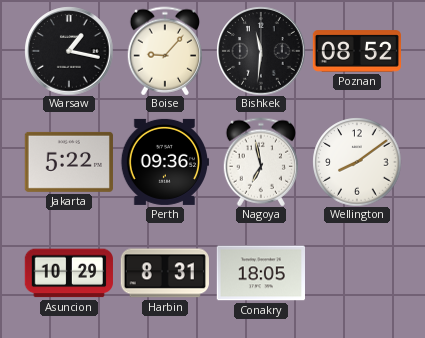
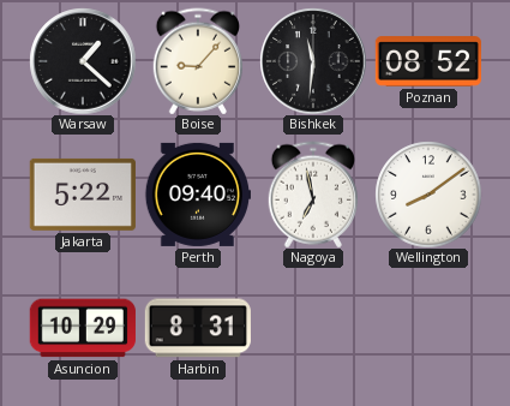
Warsaw: 1:17 -> 1:22
Perth: 09:36 -> 09:40
Conakry: 18:05 -> none
